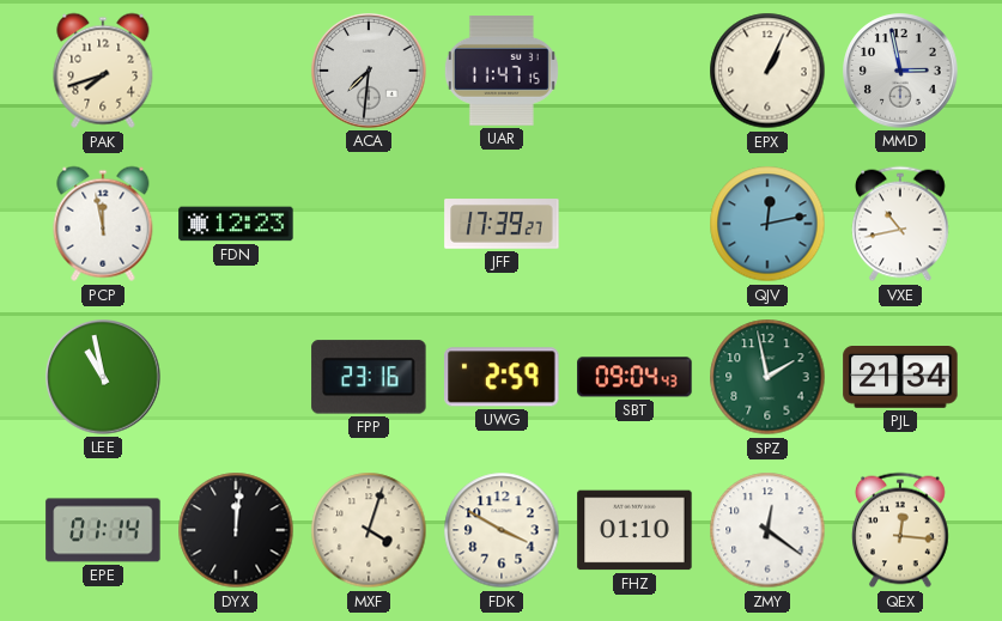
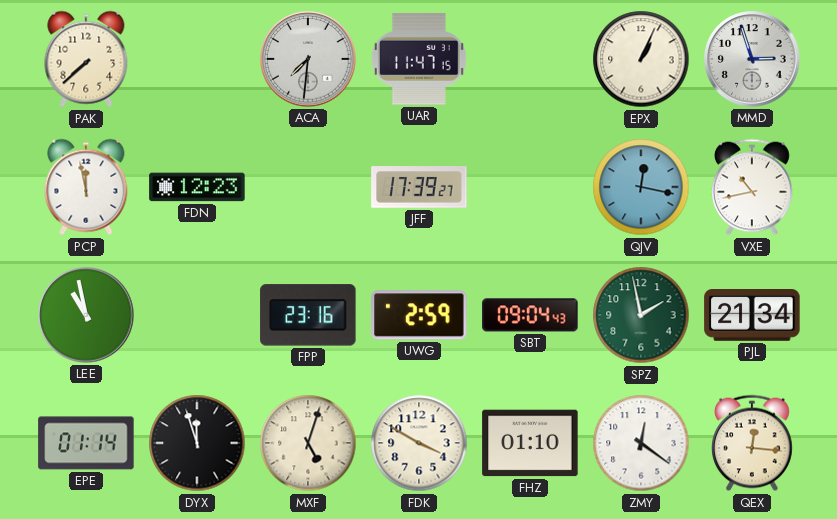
PAK: 7:42 -> 7:38
MMD: 2:58 -> 2:57
QJV: 12:13 -> 12:17
DYX: 12:01 -> 11:57
MXF: 4:03 -> 5:03
